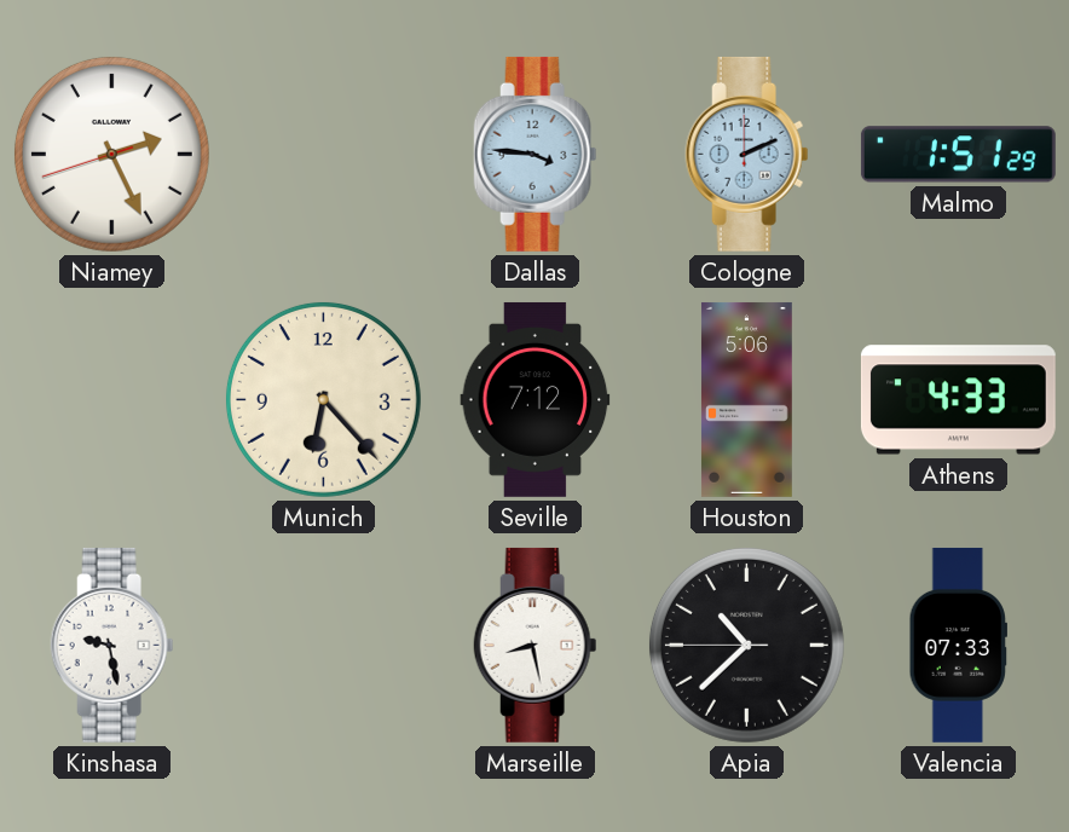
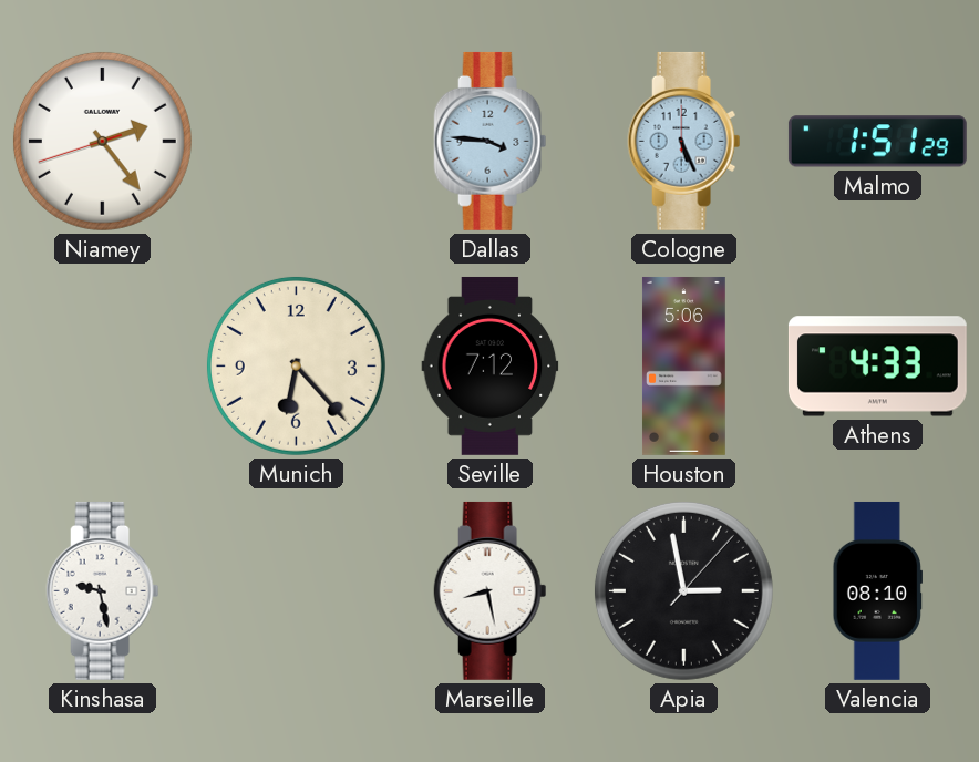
Niamey: 2:25 -> 2:23
Cologne: 2:11 -> 5:26
Apia: 10:37 -> 2:58
Valencia: 07:33 -> 08:10
